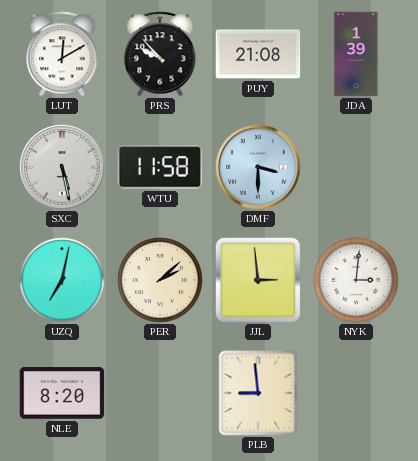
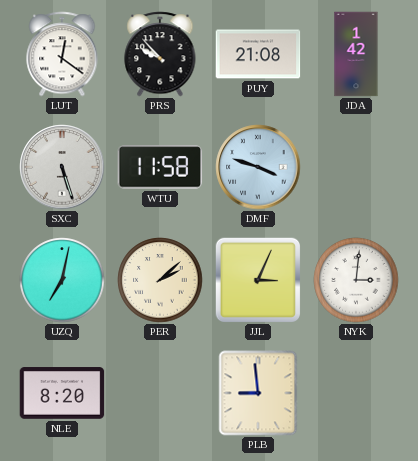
LUT: 12:10 -> 12:21
JDA: 1:39 -> 1:42
SXC: 5:28 -> 5:27
DMF: 3:30 -> 3:48
JJL: 2:59 -> 3:04
